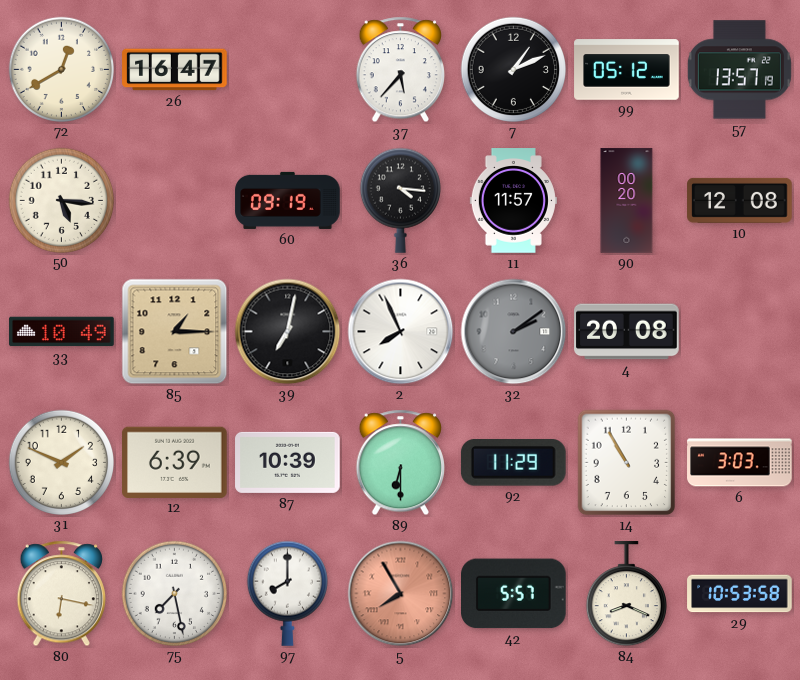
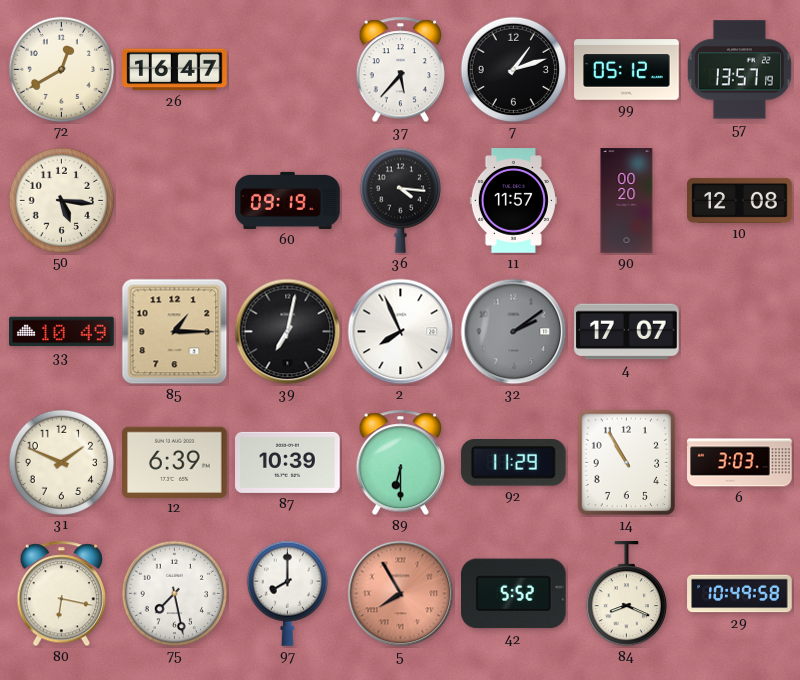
7: 1:11 -> 1:12
4: 20:08 -> 17:07
42: 5:57 -> 5:52
29: 10:53 -> 10:49
